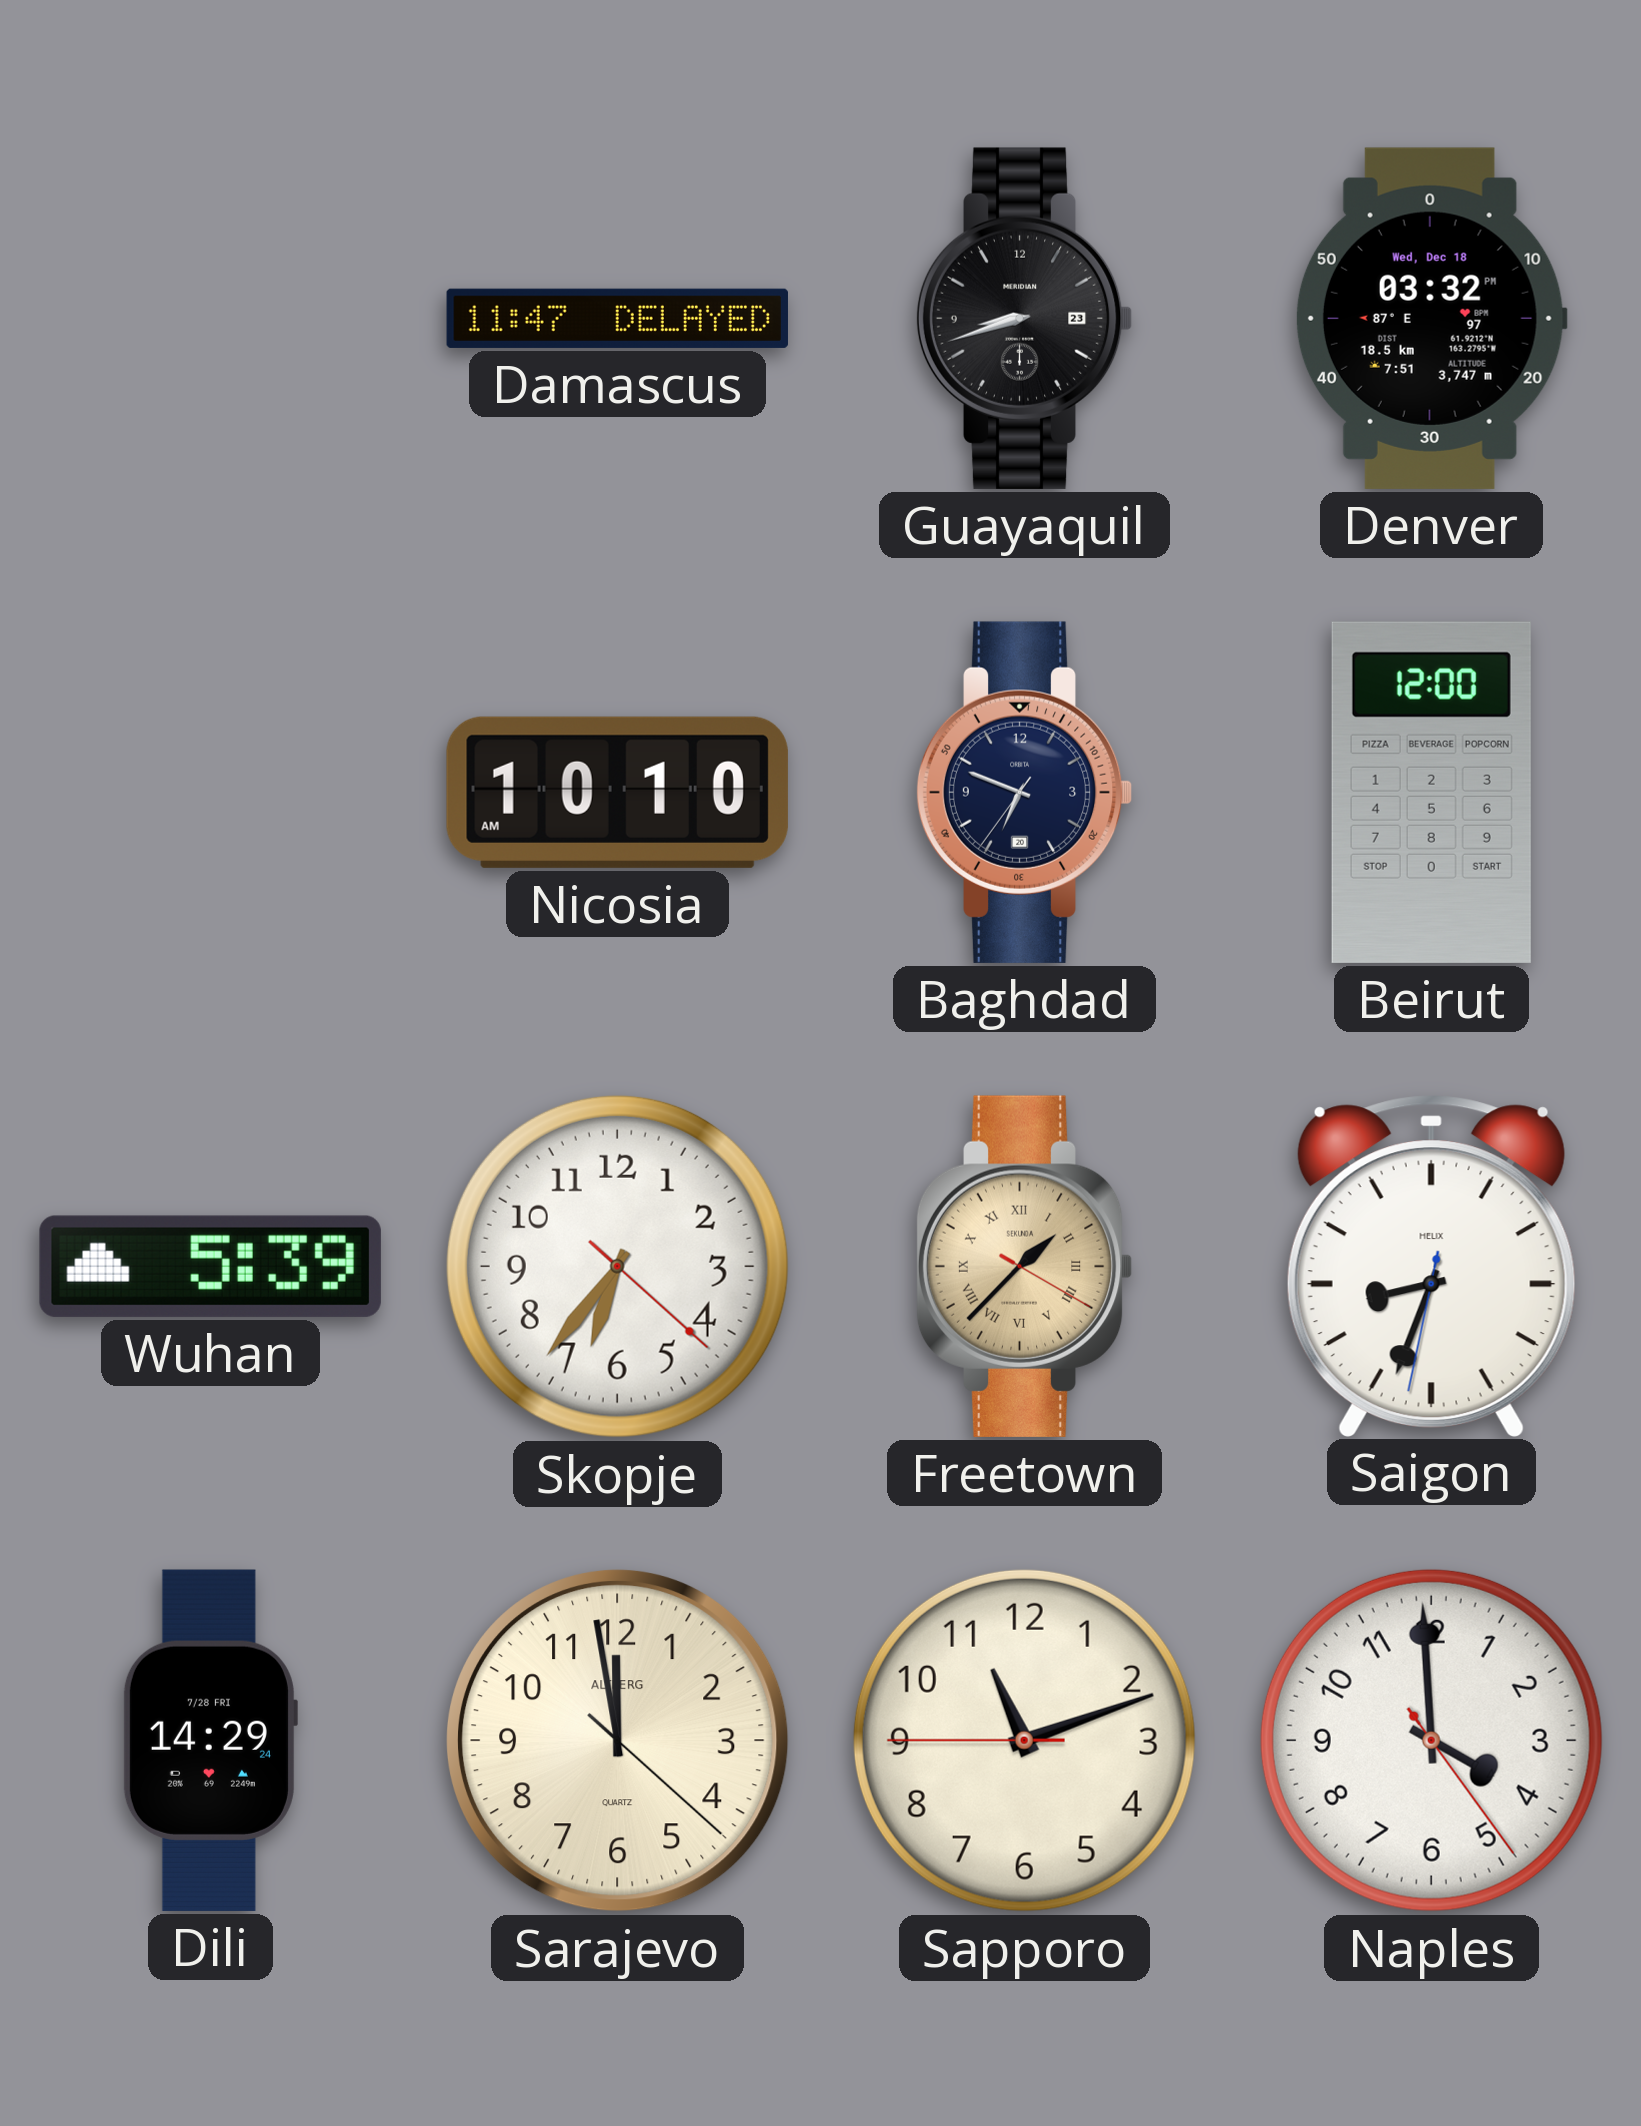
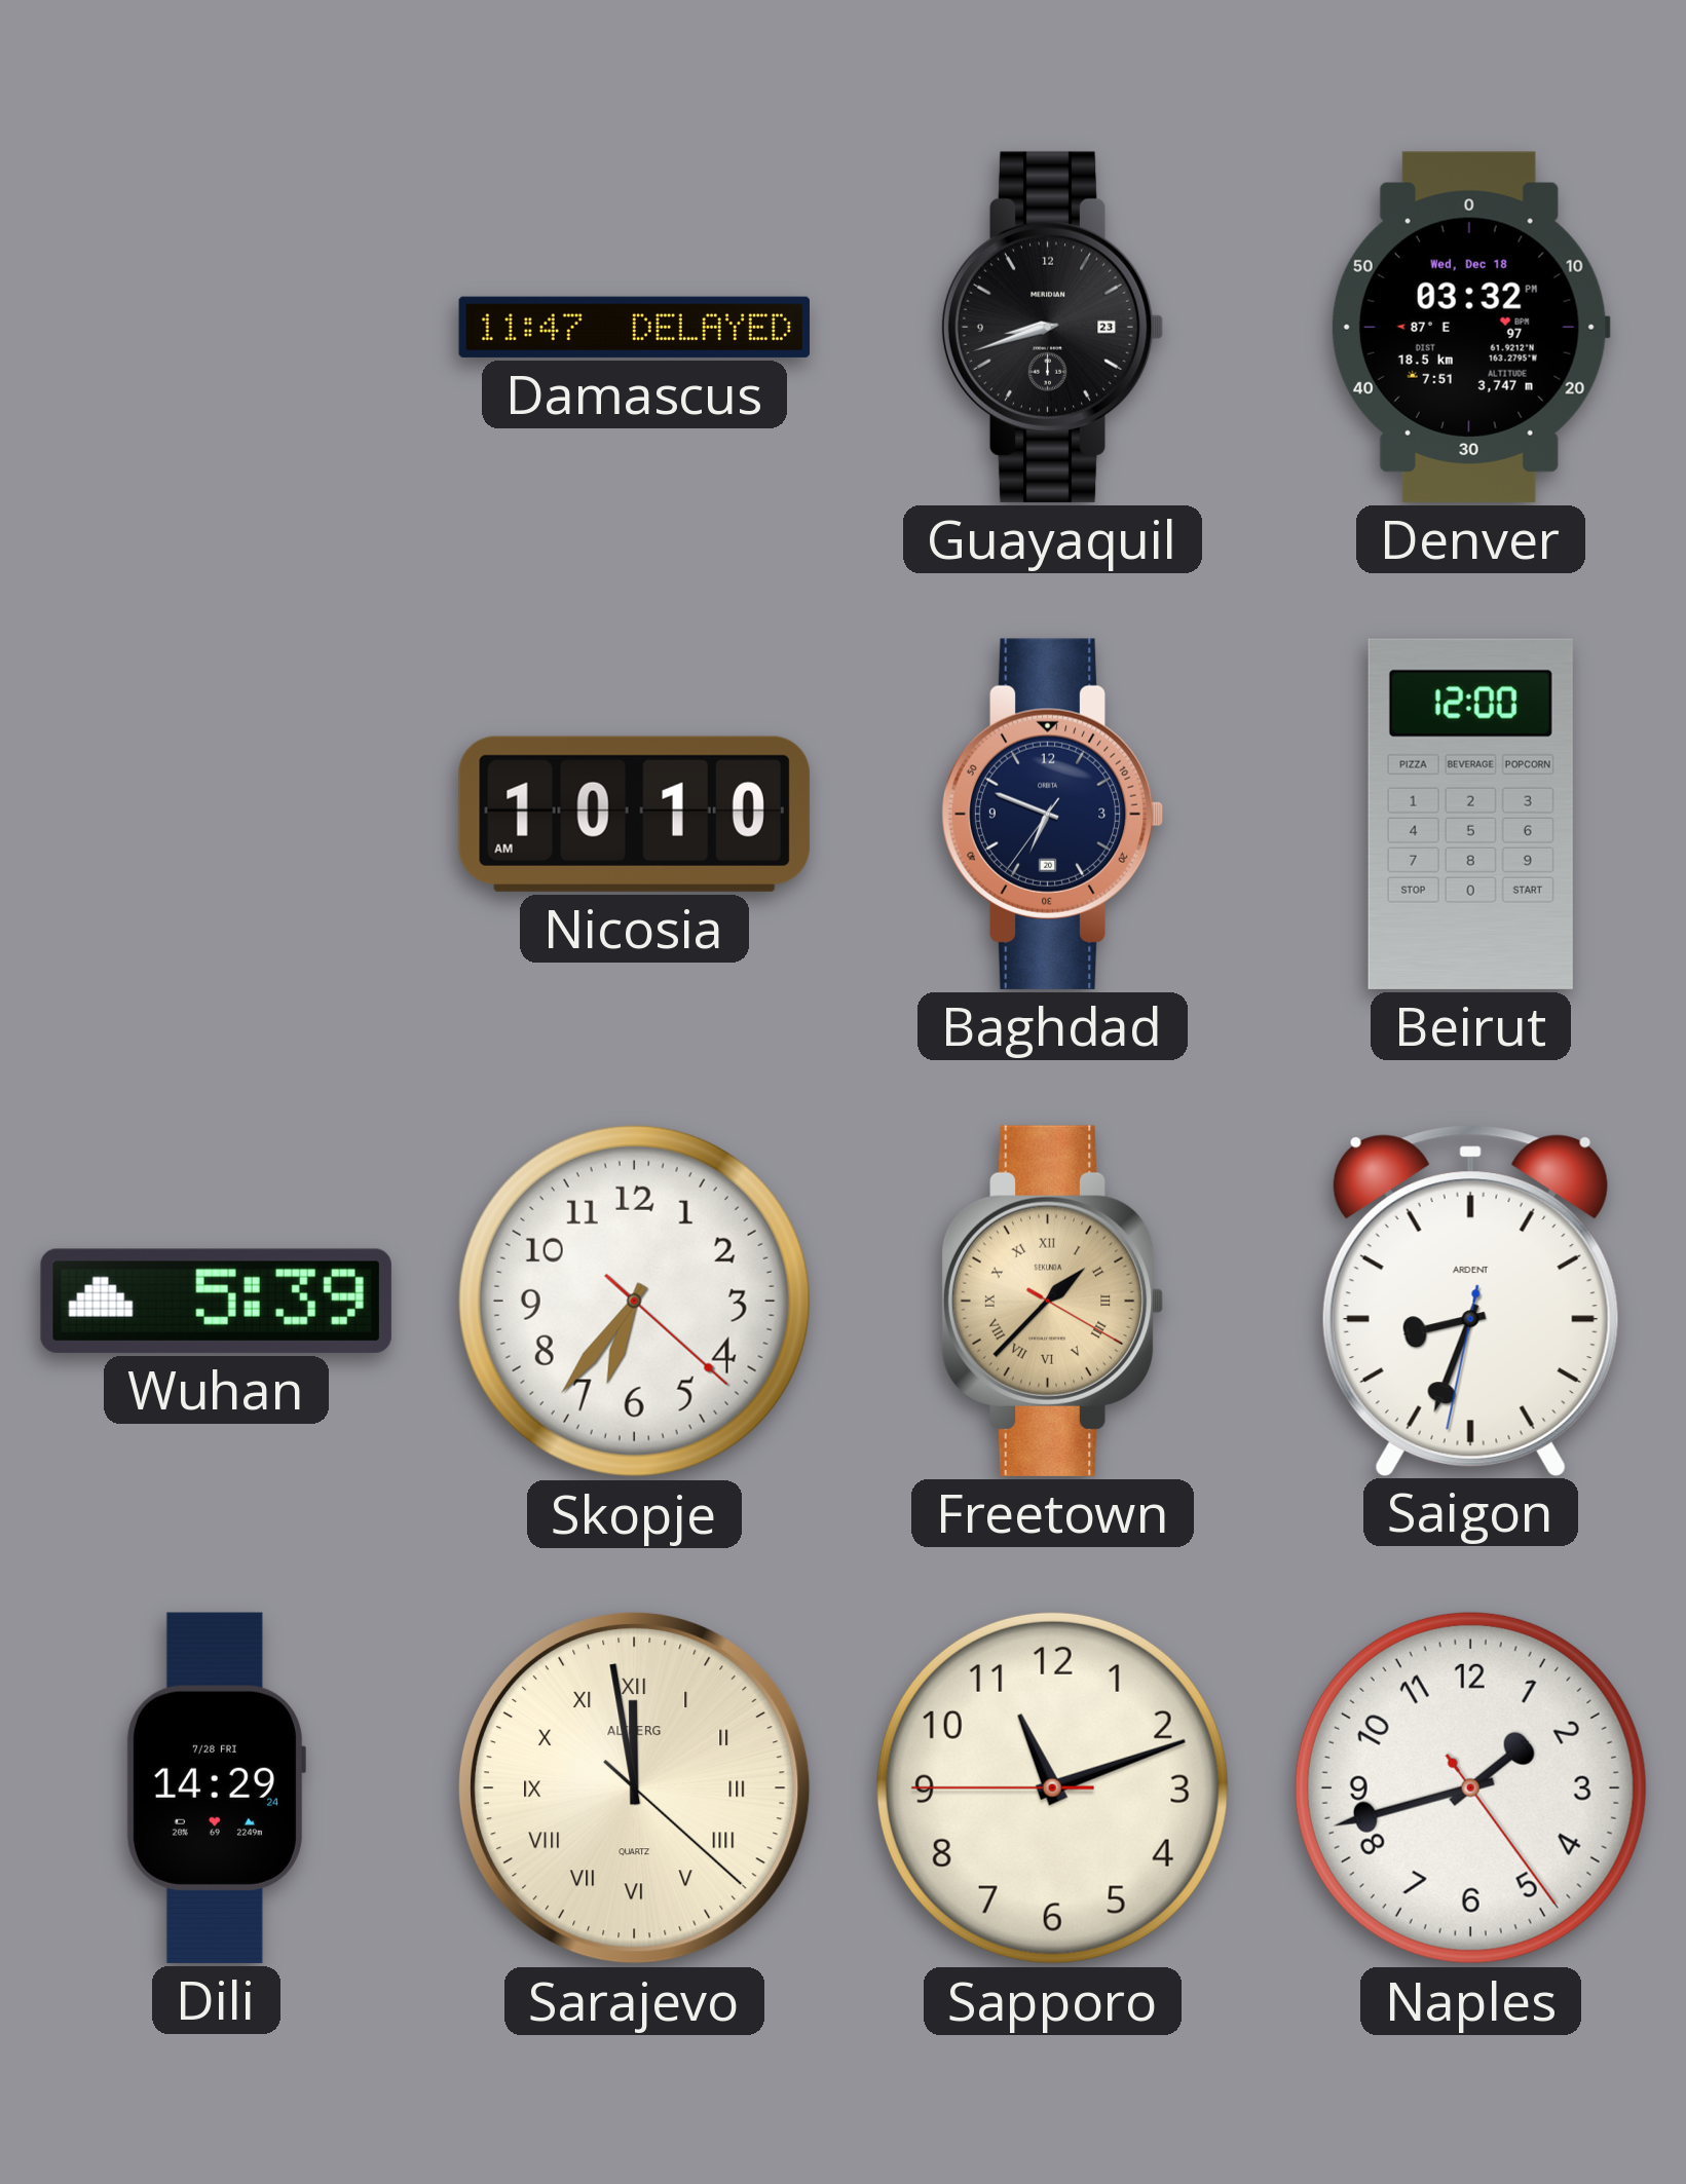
Saigon brand: HELIX -> ARDENT
Sarajevo numerals: Arabic -> Roman
Naples: 3:59 -> 1:42
